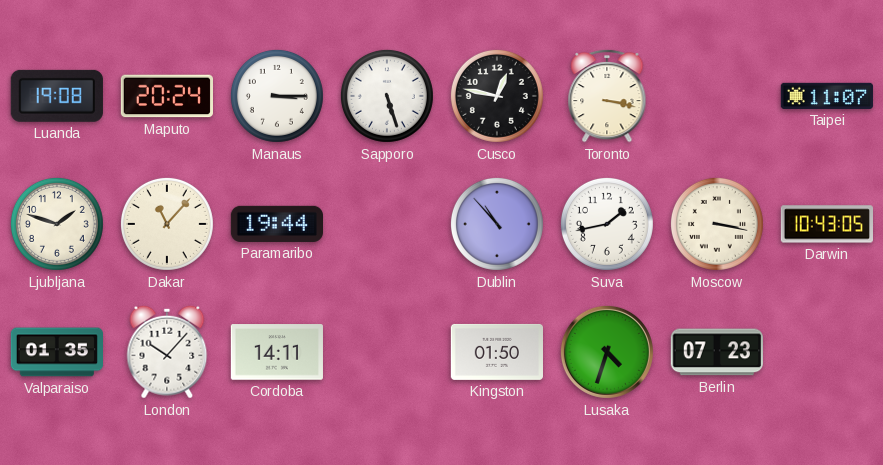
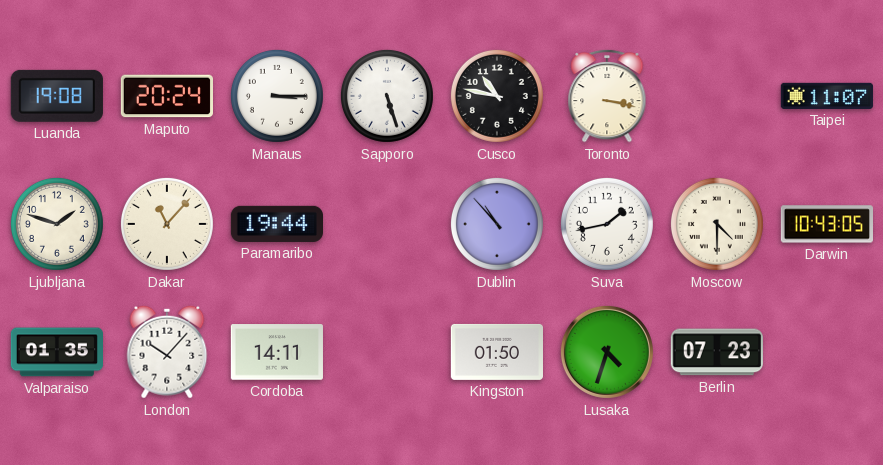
Cusco: 12:47 -> 10:47
Moscow: 3:17 -> 4:30
